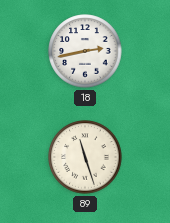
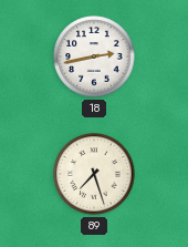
89: 11:27 -> 7:27
